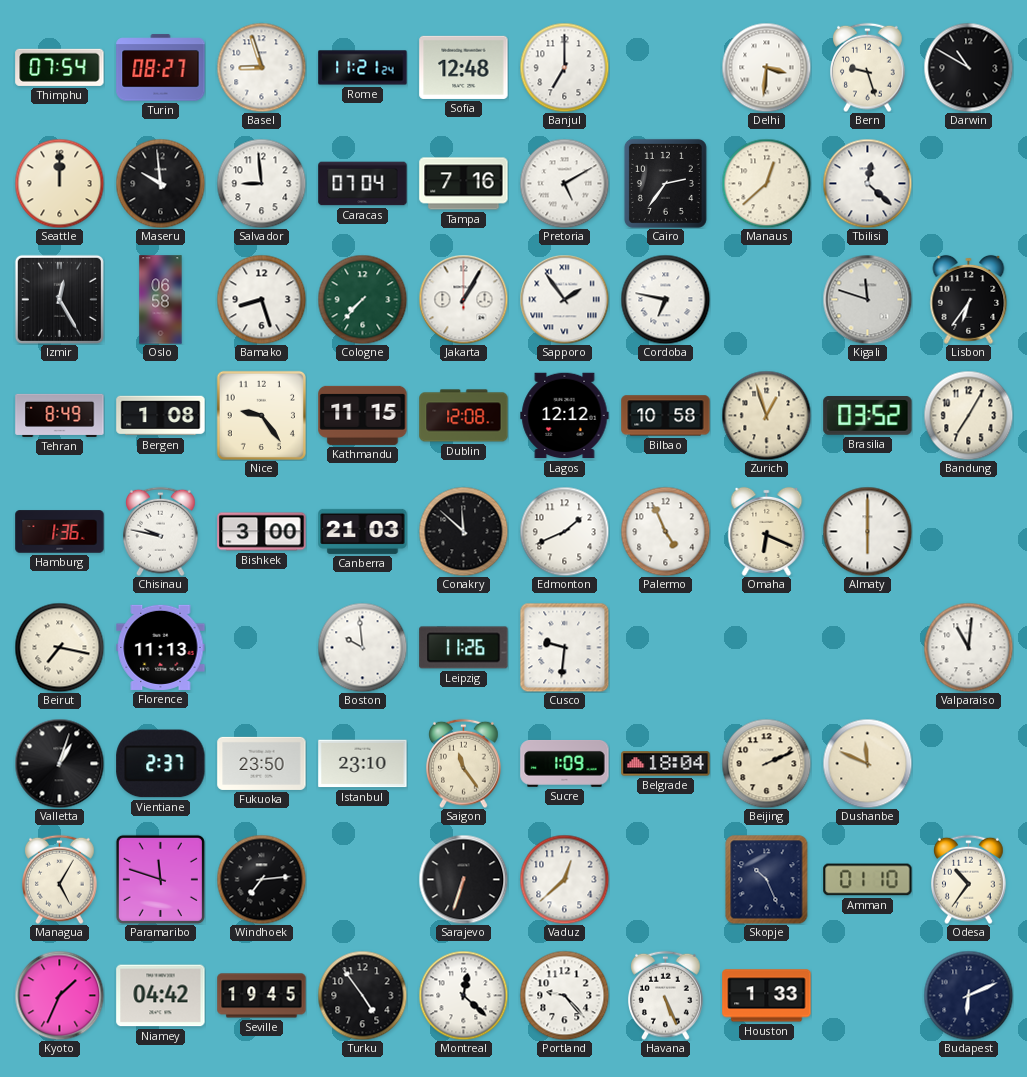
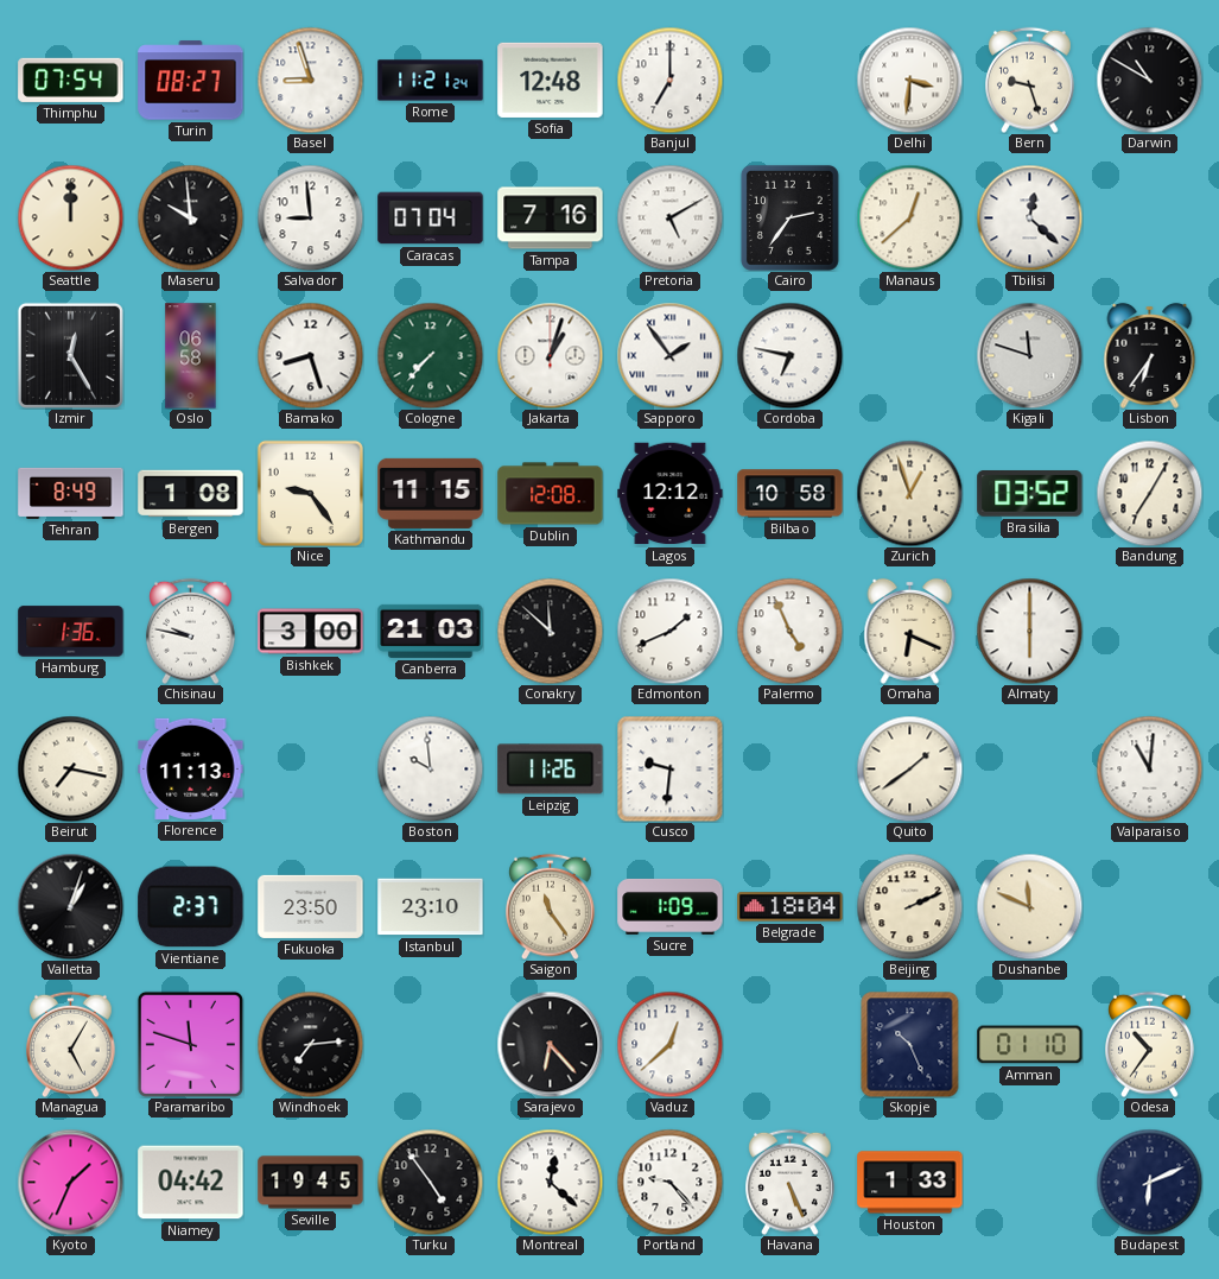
Jakarta: 1:05 -> 1:03
Quito: none -> 1:39
Sarajevo: 6:33 -> 6:23
